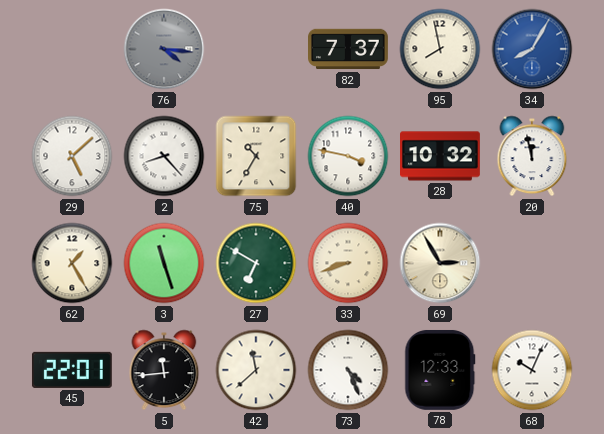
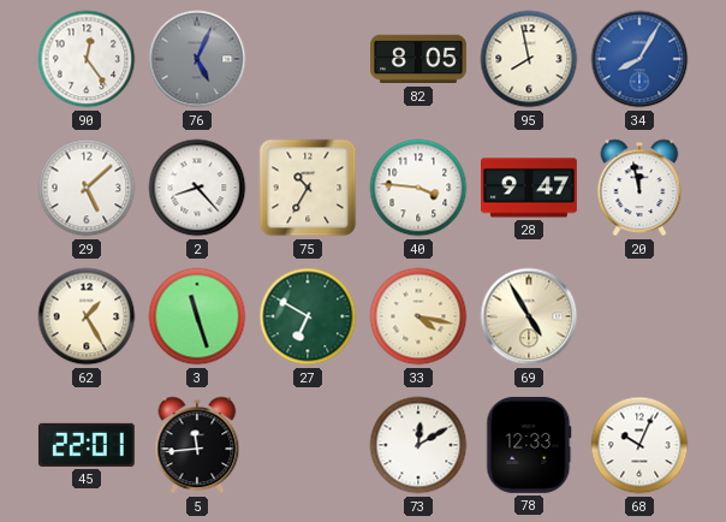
90: none -> 12:24
76: 4:16 -> 5:04
82: 7:37 -> 8:05
40: 3:47 -> 3:46
28: 10:32 -> 9:47
33: 8:42 -> 4:17
69: 2:55 -> 4:55
42: 11:38 -> none
73: 4:26 -> 12:10
